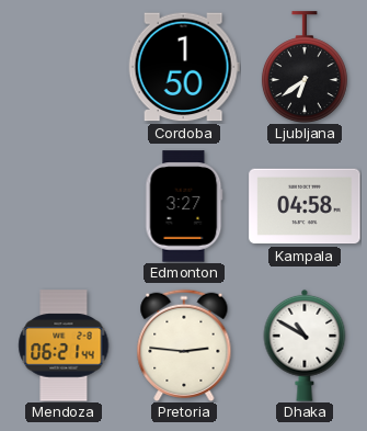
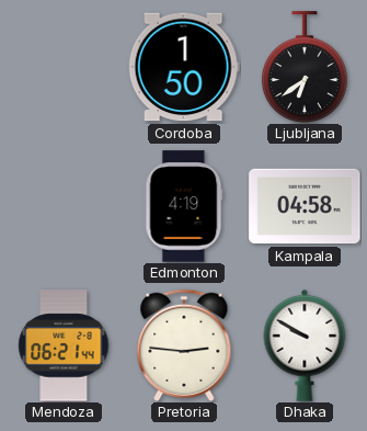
Edmonton: 3:27 -> 4:19
Dhaka: 10:50 -> 9:50
